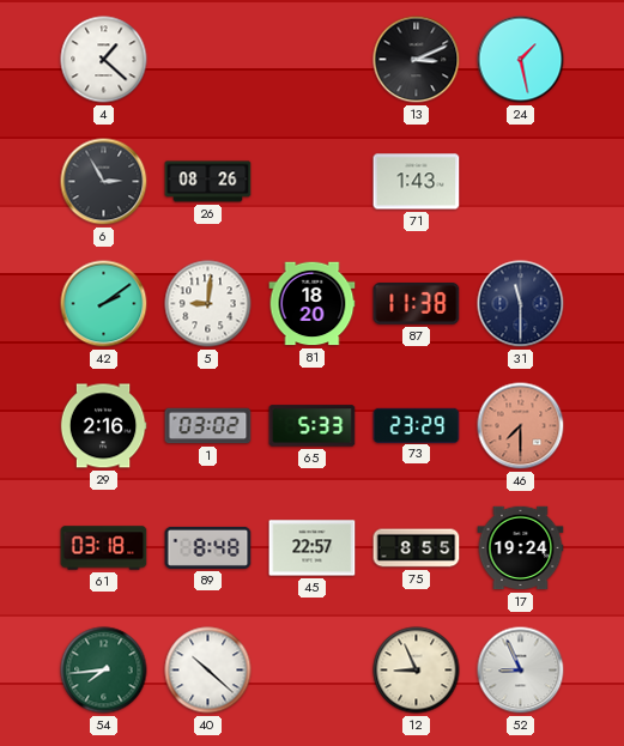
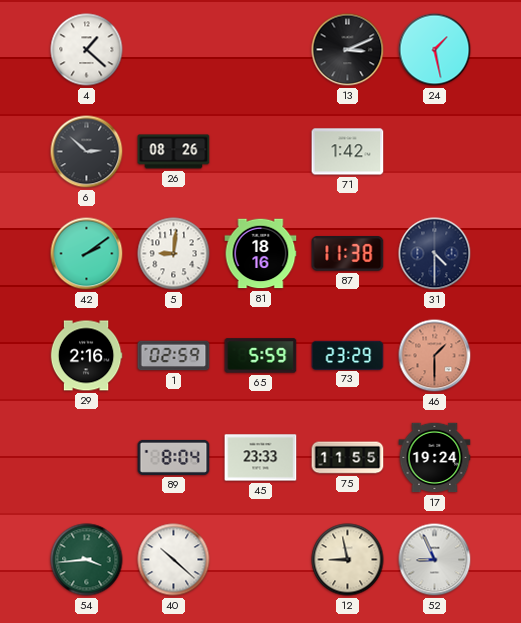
6: 2:55 -> 2:52
71: 1:43 -> 1:42
81: 18:20 -> 18:16
31: 11:30 -> 4:30
1: 03:02 -> 02:59
65: 5:33 -> 5:59
46: 7:30 -> 1:30
61: 03:18 -> none
89: 8:48 -> 8:04
45: 22:57 -> 23:33
75: 8:55 -> 11:55
54: 7:44 -> 3:44
12: 8:56 -> 8:58
